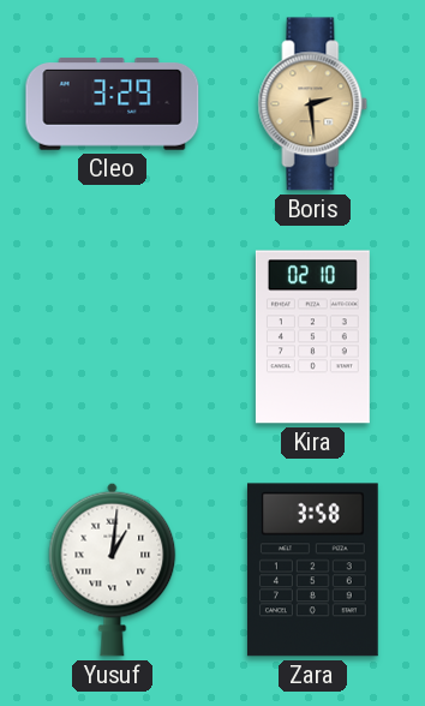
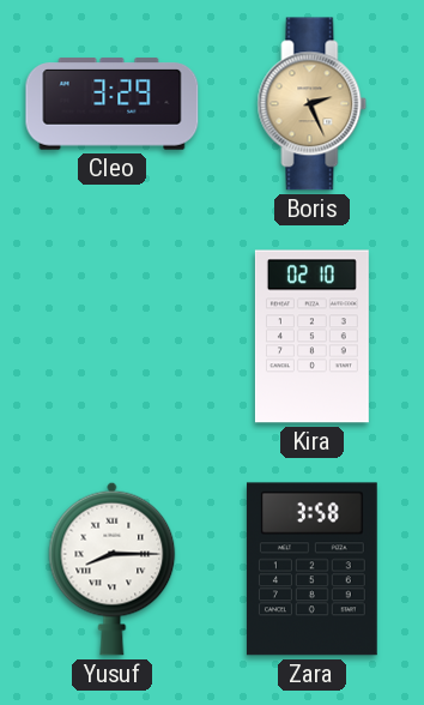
Boris: 2:29 -> 2:26
Yusuf: 1:01 -> 8:15
